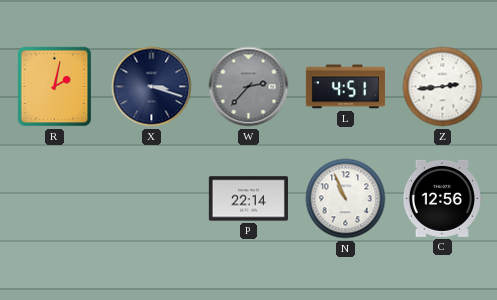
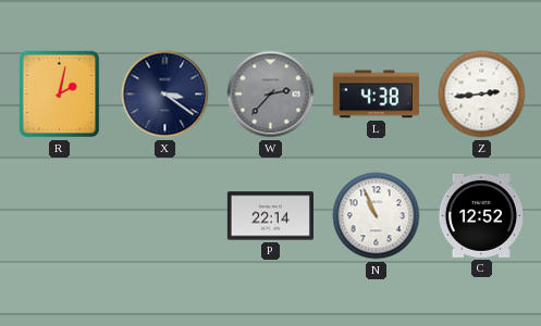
X: 3:18 -> 3:21
L: 4:51 -> 4:38
C: 12:56 -> 12:52
